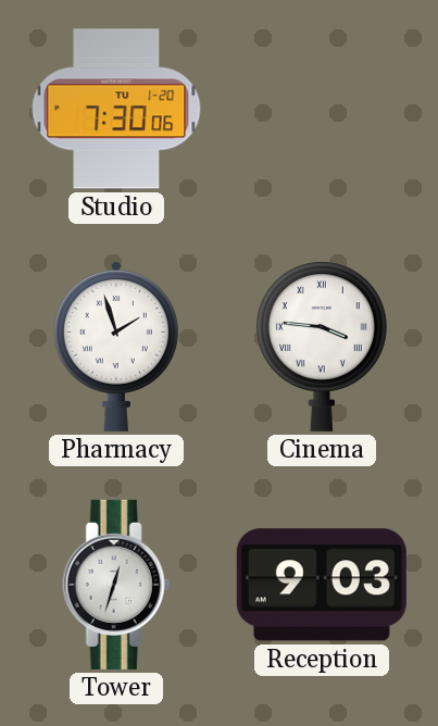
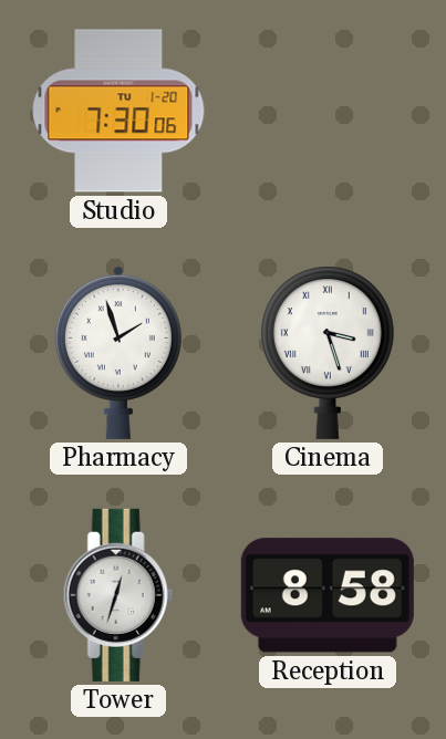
Cinema: 3:46 -> 3:27
Reception: 9:03 -> 8:58
